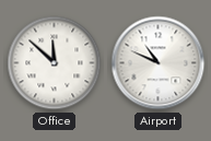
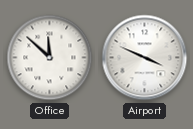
Airport: 10:49 -> 3:49
